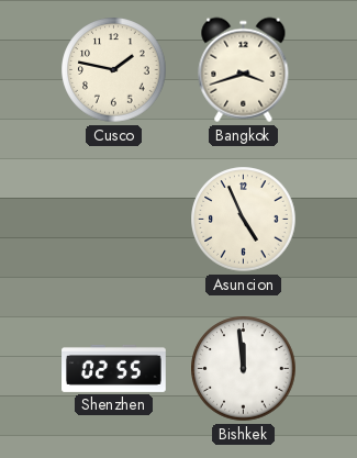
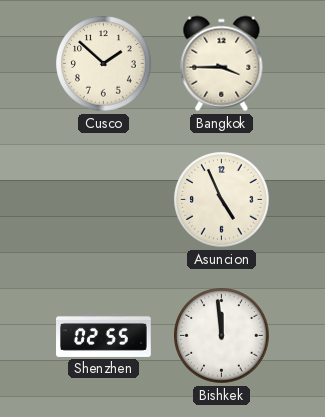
Cusco: 1:47 -> 1:52
Bangkok: 3:42 -> 3:45
